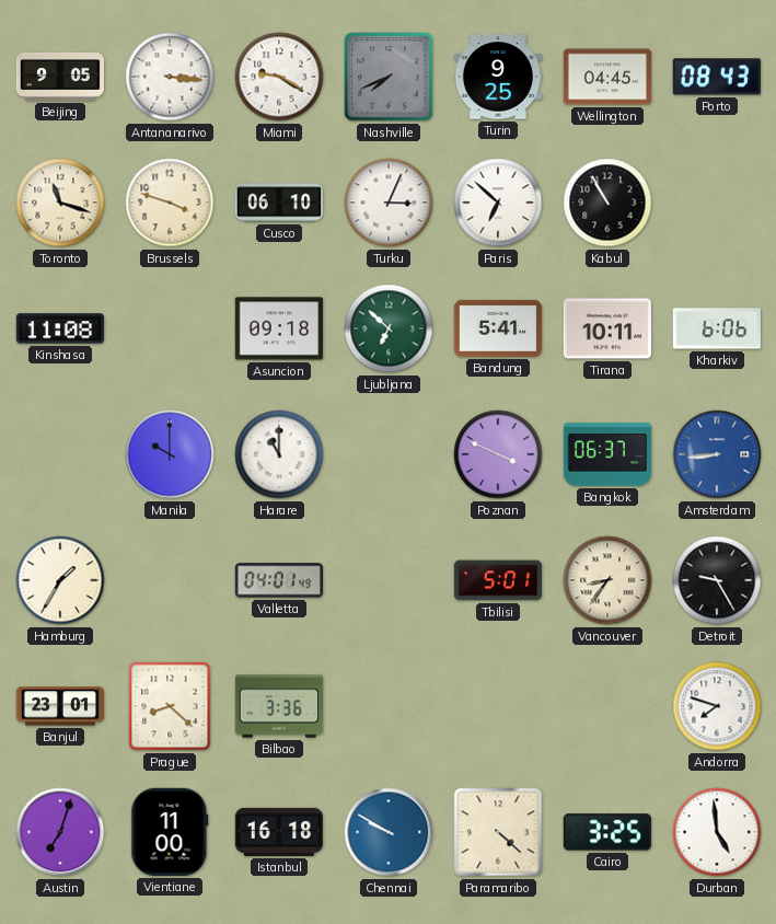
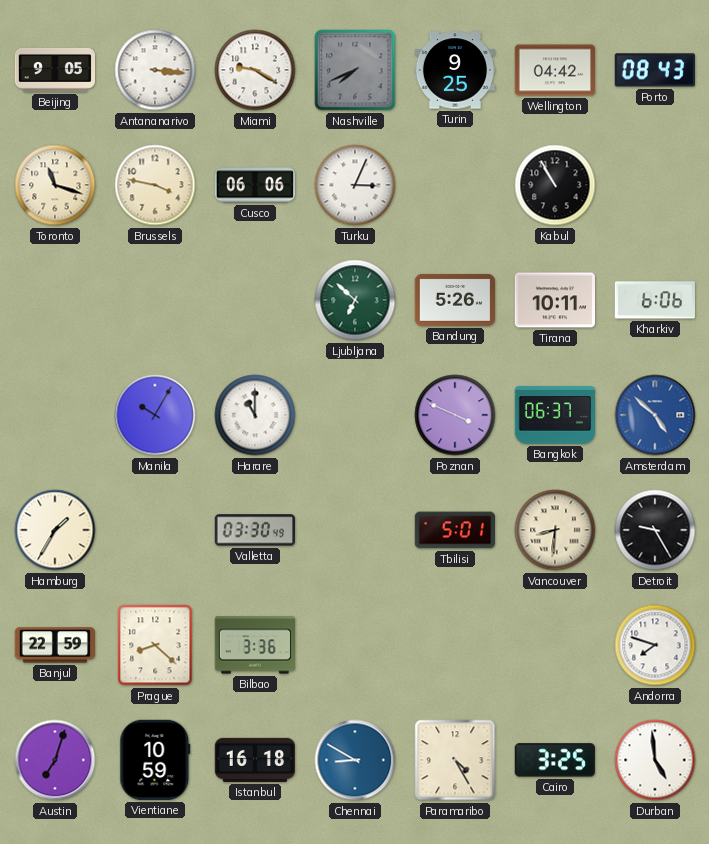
Wellington: 04:45 -> 04:42
Brussels: 3:48 -> 3:47
Cusco: 06:10 -> 06:06
Paris: 6:52 -> none
Kinshasa: 11:08 -> none
Asuncion: 09:18 -> none
Bandung: 5:41 -> 5:26
Manila: 10:00 -> 10:05
Amsterdam: 8:44 -> 4:52
Valletta: 04:01 -> 03:30
Vancouver: 8:36 -> 8:31
Banjul: 23:01 -> 22:59
Vientiane: 11:00 -> 10:59
Chennai: 9:50 -> 8:50
Paramaribo: 4:22 -> 4:25
